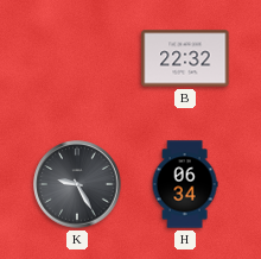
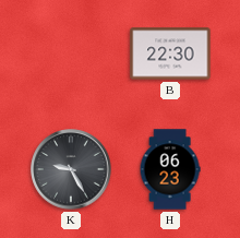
B: 22:32 -> 22:30
H: 06:34 -> 06:23
